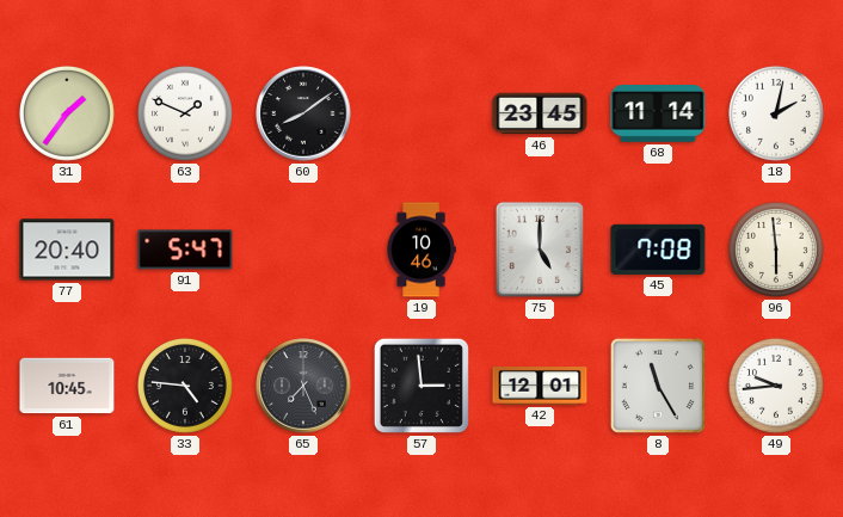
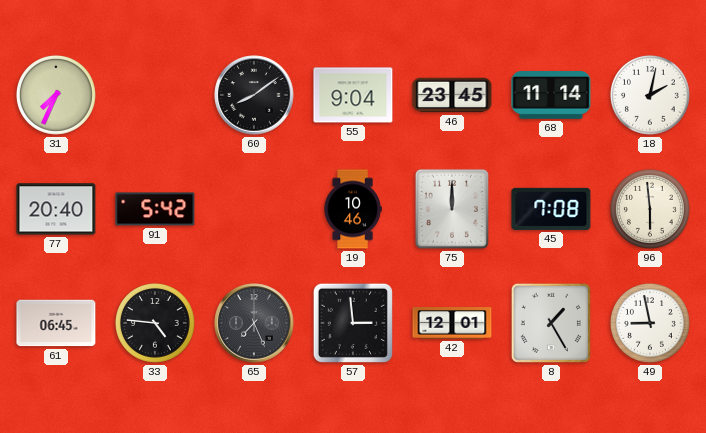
31: 1:36 -> 7:34
63: 1:49 -> none
55: none -> 9:04
91: 5:47 -> 5:42
75: 5:00 -> 12:00
61: 10:45 -> 06:45
8: 11:25 -> 1:25
49: 9:44 -> 8:58
